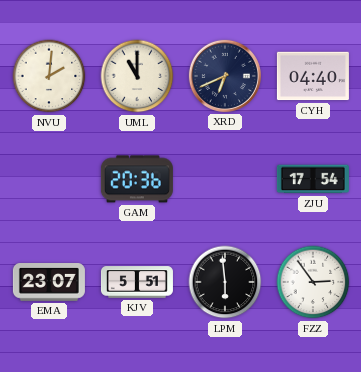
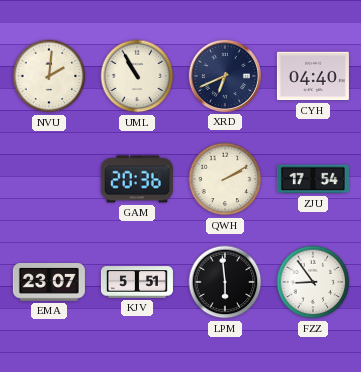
UML: 11:00 -> 10:55
QWH: none -> 2:10
FZZ: 2:54 -> 8:54
